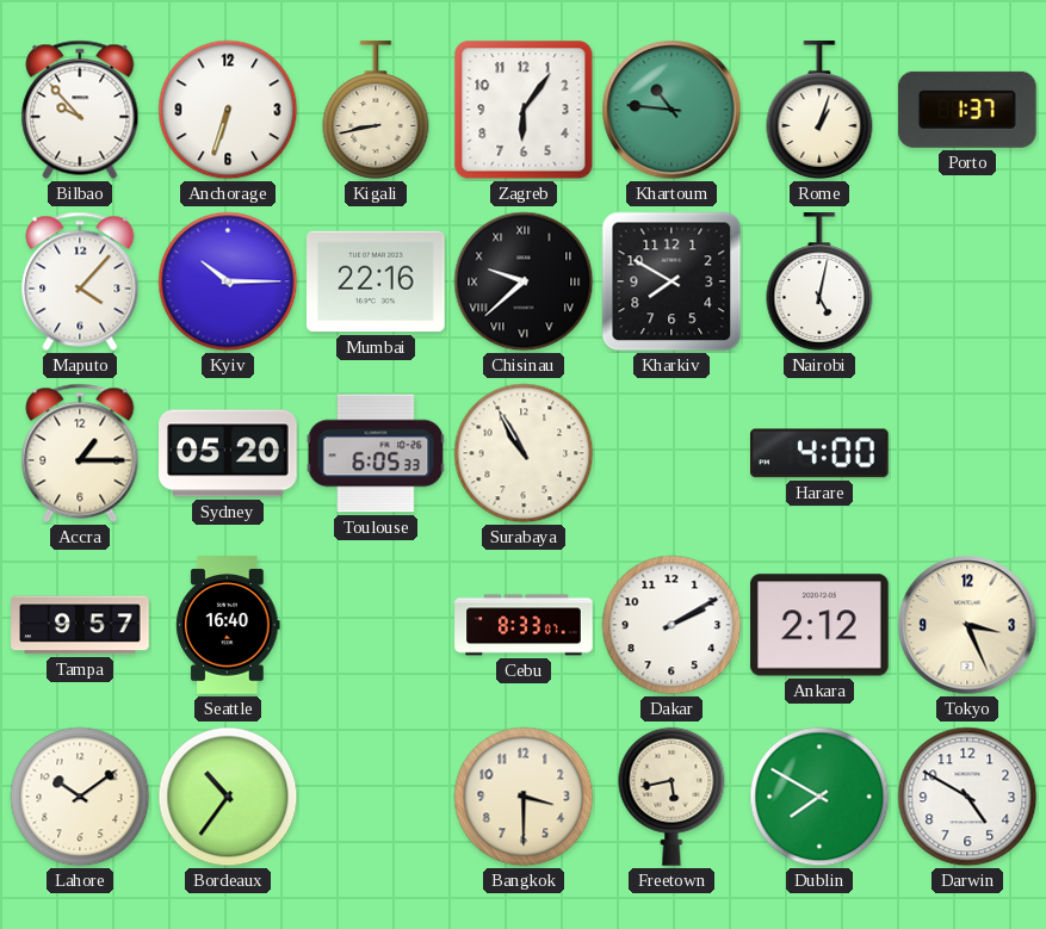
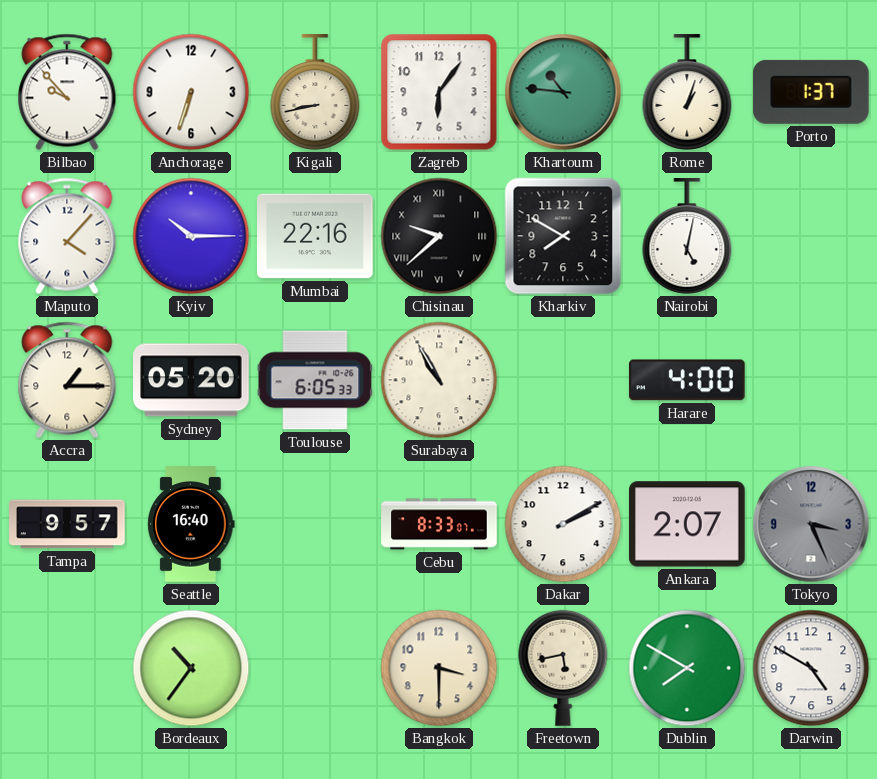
Ankara: 2:12 -> 2:07
Tokyo dial: cream -> grey
Lahore: 10:09 -> none
